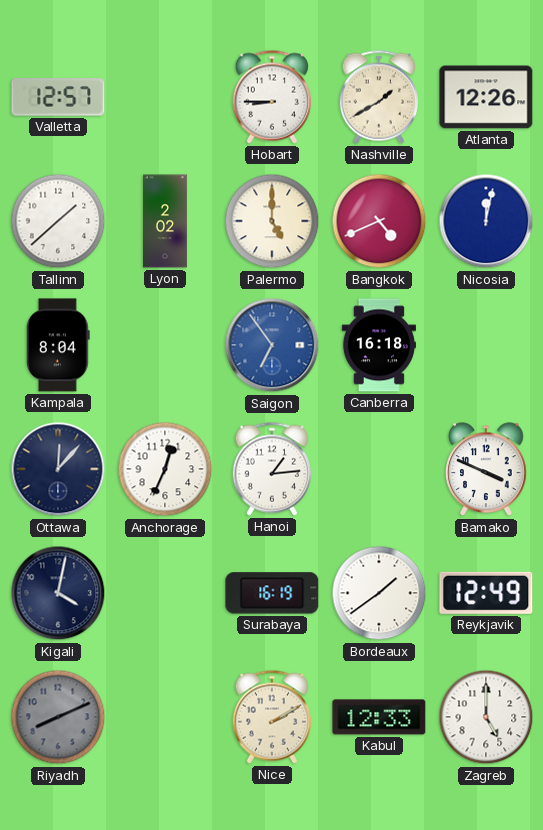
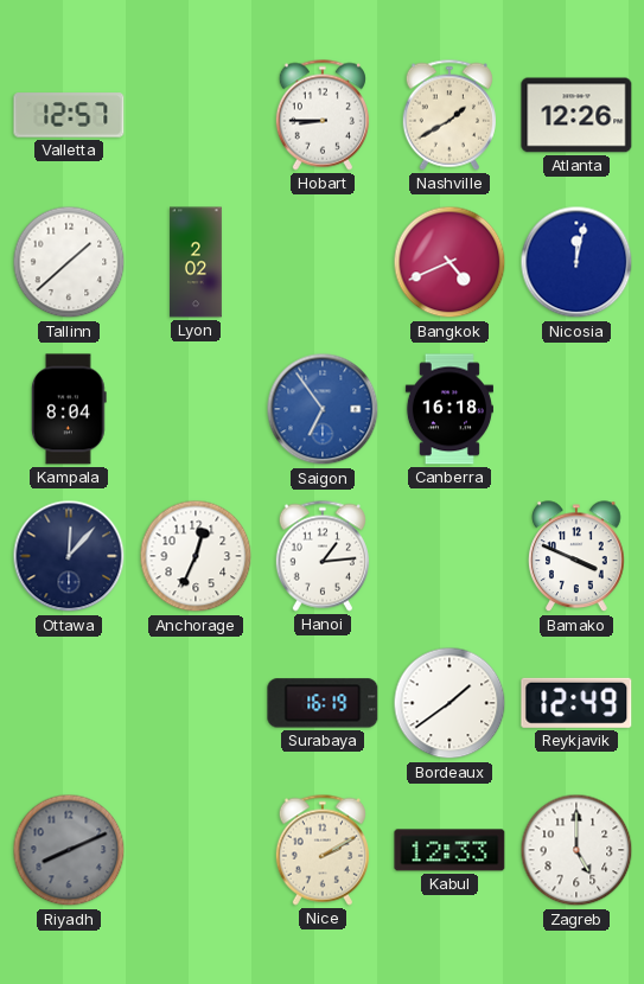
Palermo: 5:00 -> none
Kigali: 4:02 -> none
